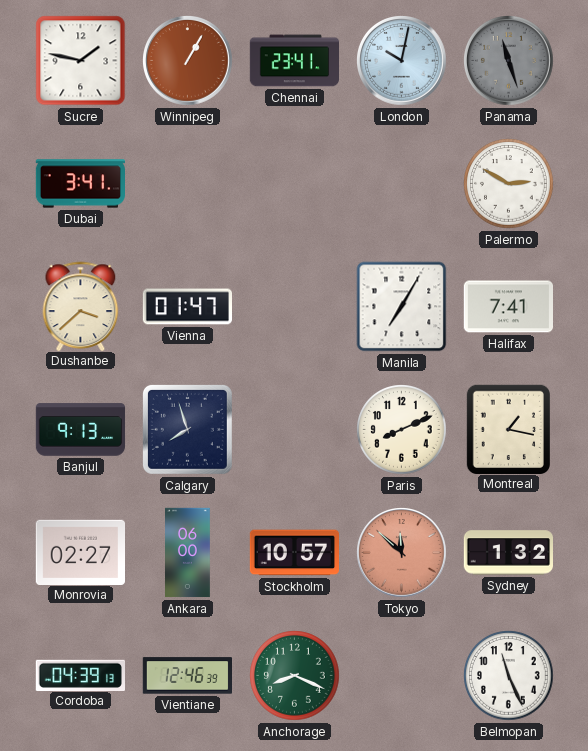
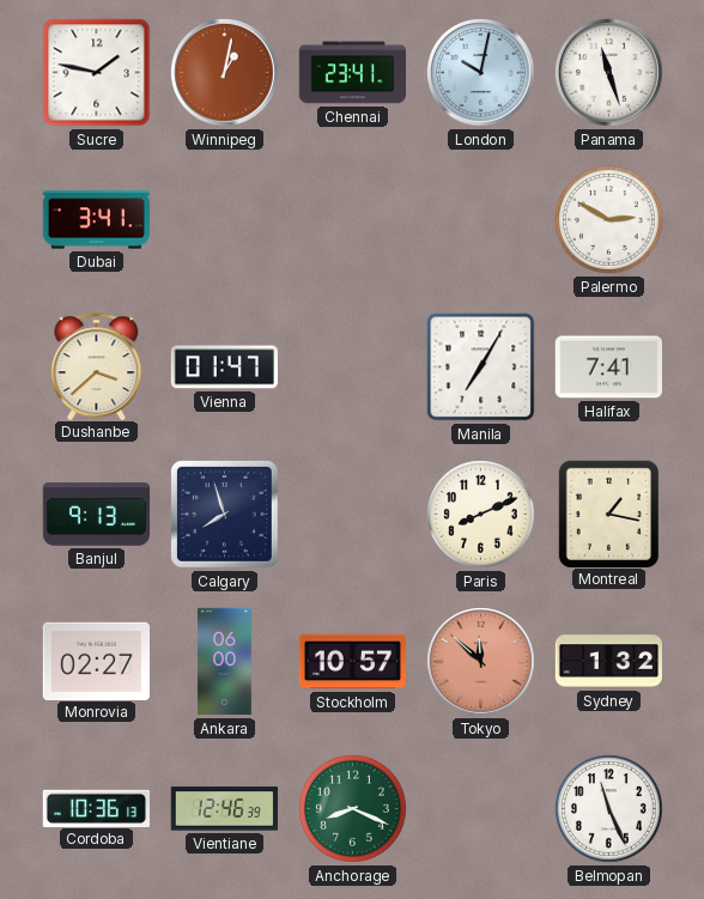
Winnipeg: 1:05 -> 1:02
Panama dial: grey -> white
Cordoba: 04:39 -> 10:36
